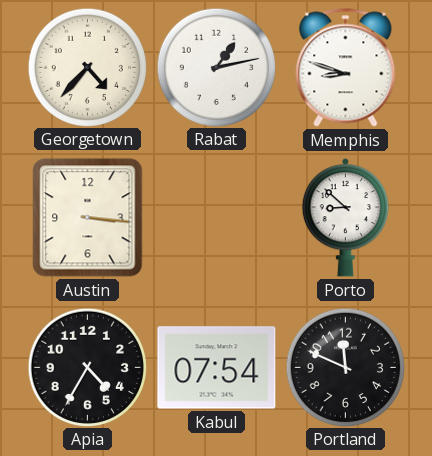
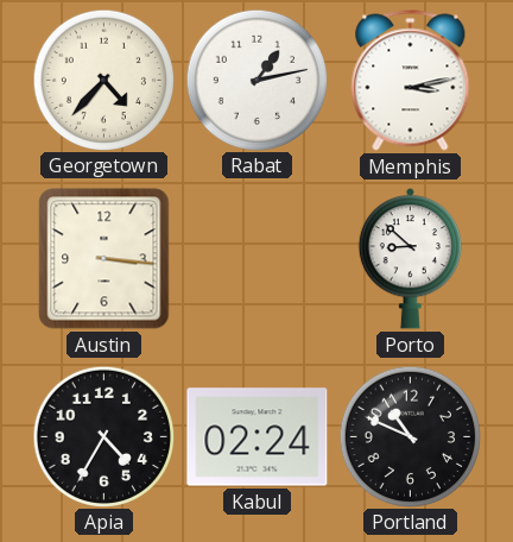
Memphis: 8:48 -> 3:13
Kabul: 07:54 -> 02:24
Portland: 11:49 -> 10:49
